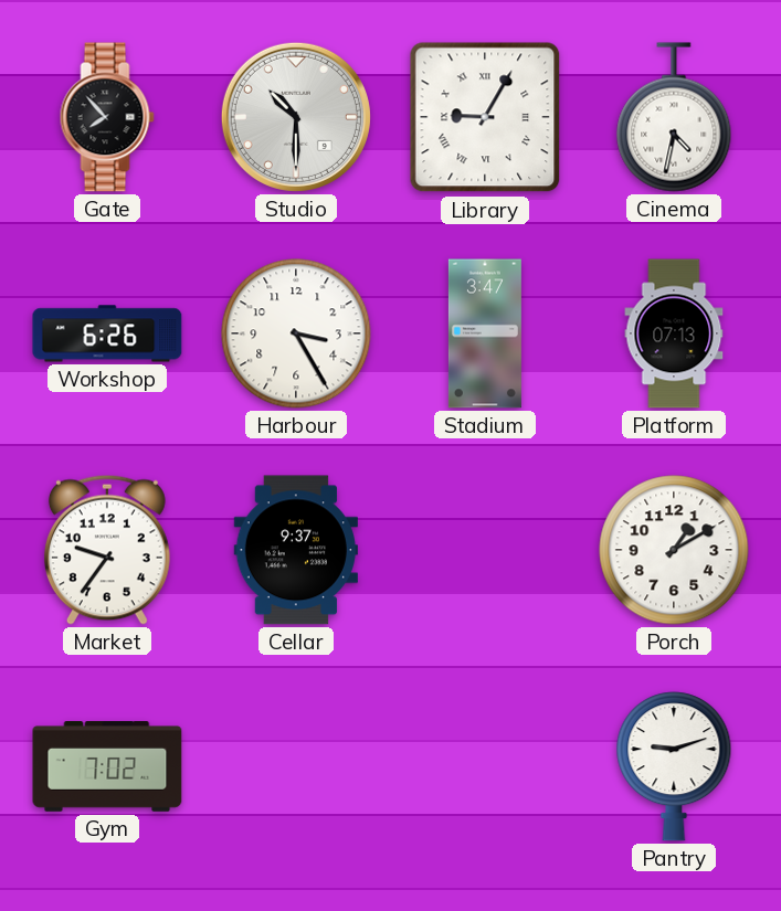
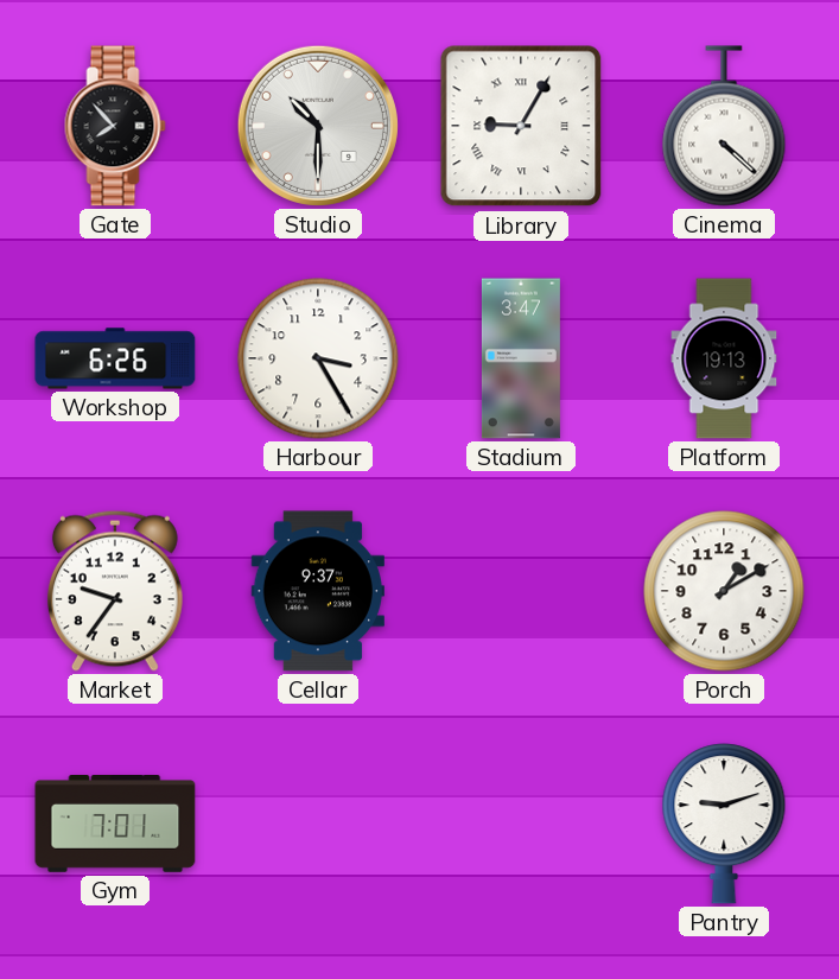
Cinema: 4:32 -> 4:22
Platform: 07:13 -> 19:13
Gym: 7:02 -> 7:01
